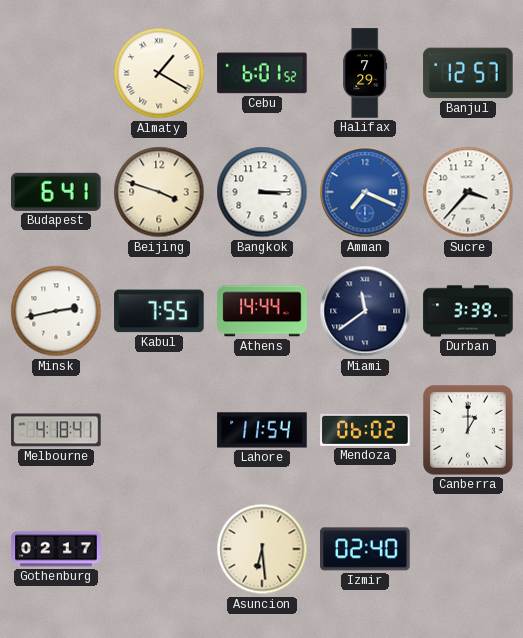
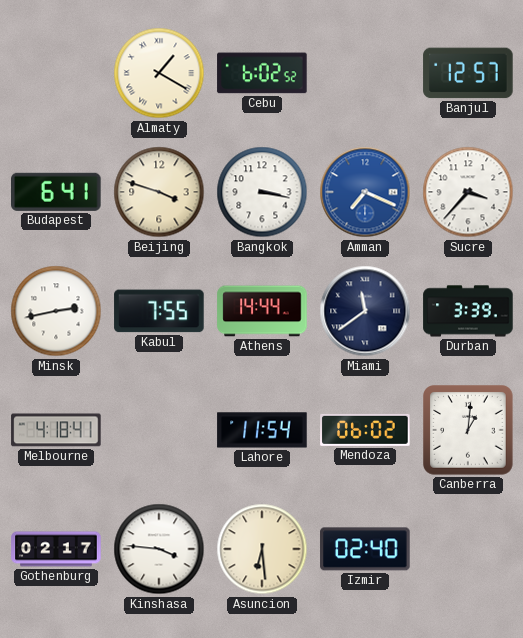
Cebu: 6:01 -> 6:02
Halifax: 7:29 -> none
Bangkok: 3:15 -> 3:17
Canberra: 1:00 -> 1:01
Kinshasa: none -> 3:46
